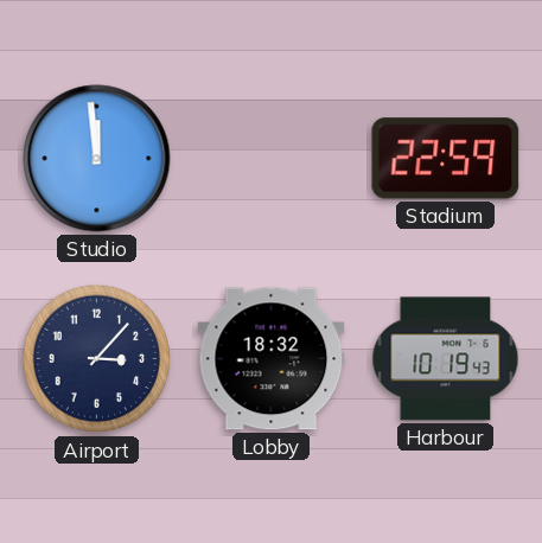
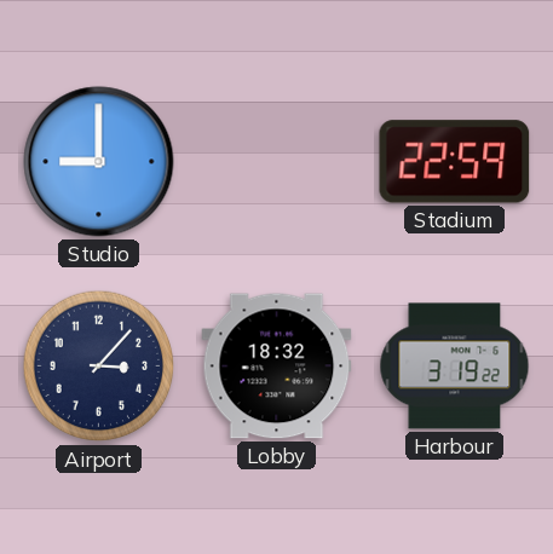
Studio: 11:59 -> 9:00
Harbour: 10:19 -> 3:19
